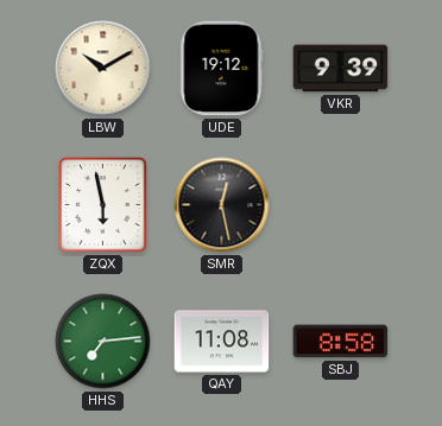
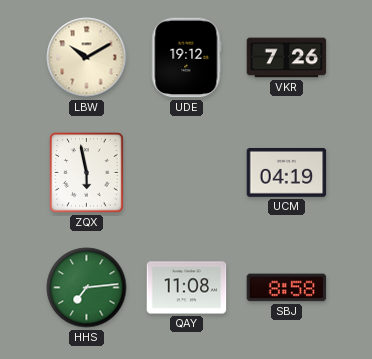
VKR: 9:39 -> 7:26
SMR: 12:28 -> none
UCM: none -> 04:19
